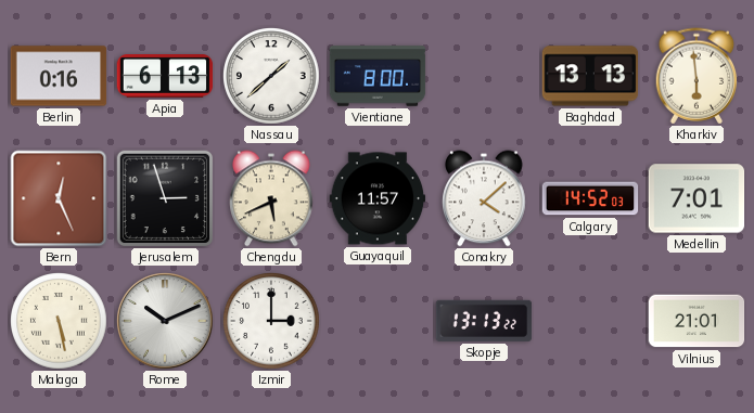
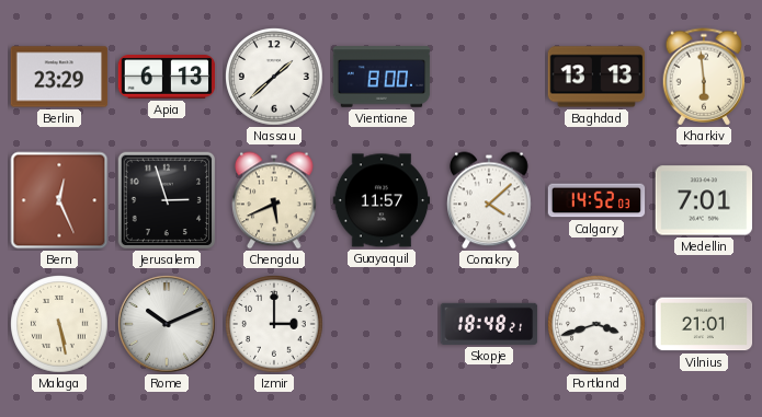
Berlin: 0:16 -> 23:29
Skopje: 13:13 -> 18:48
Portland: none -> 3:42
